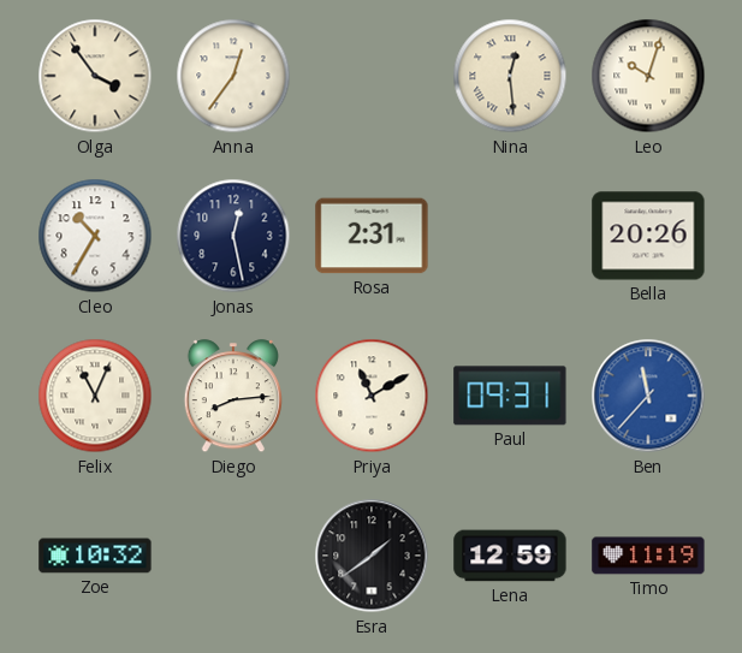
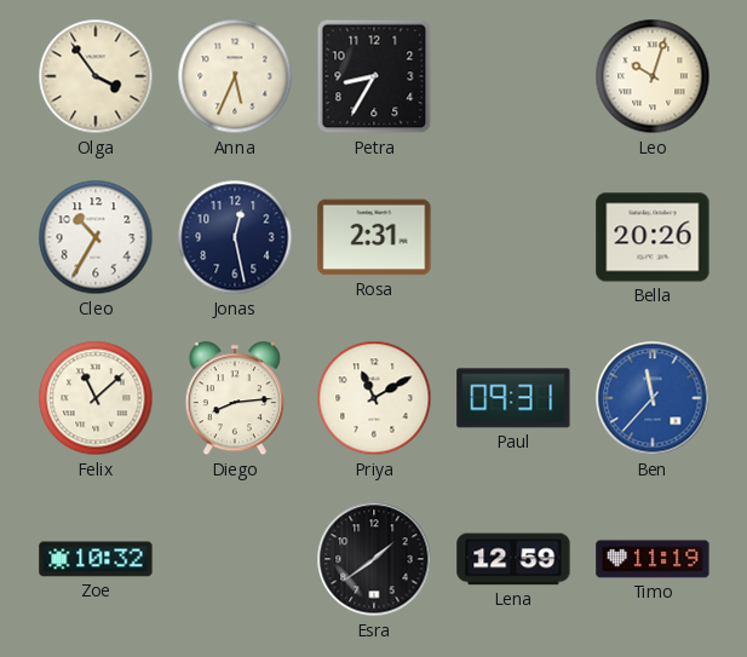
Anna: 12:36 -> 5:34
Petra: none -> 8:35
Nina: 12:29 -> none
Felix: 11:04 -> 11:08
